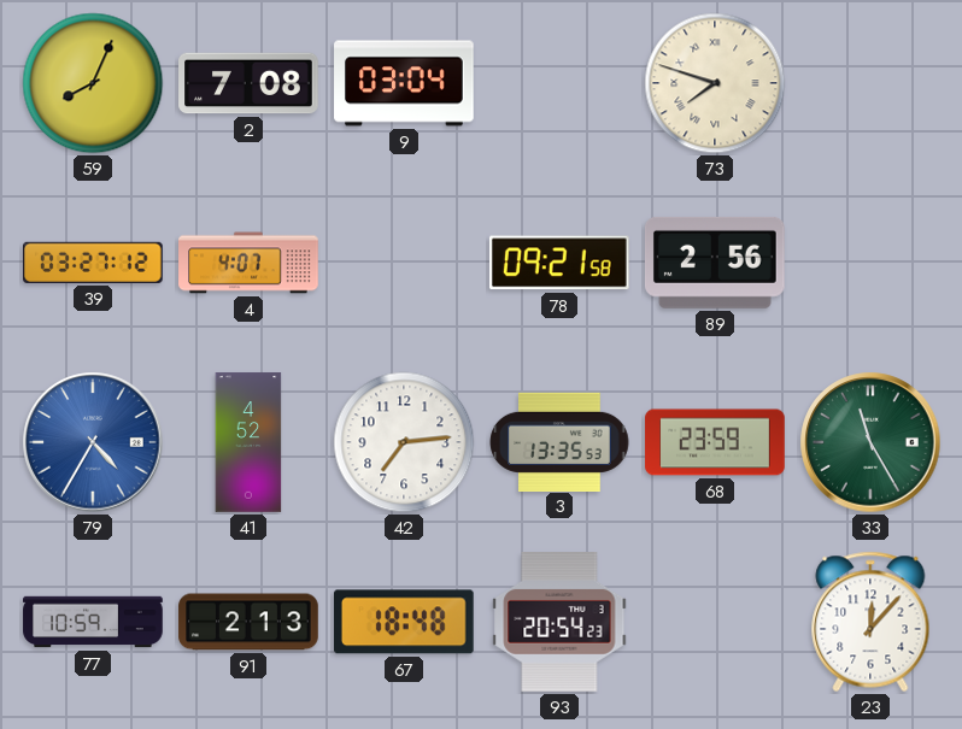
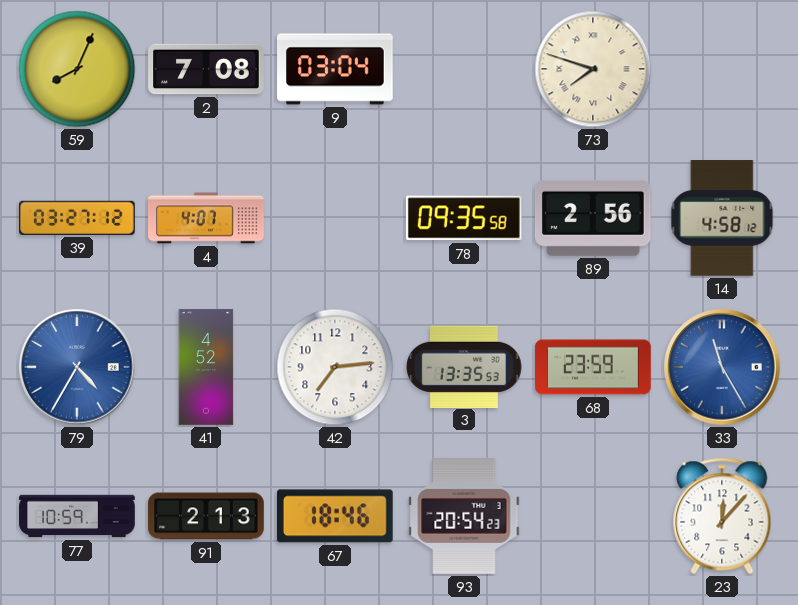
78: 09:21 -> 09:35
14: none -> 4:58
33 dial: green -> blue
67: 18:48 -> 18:46
